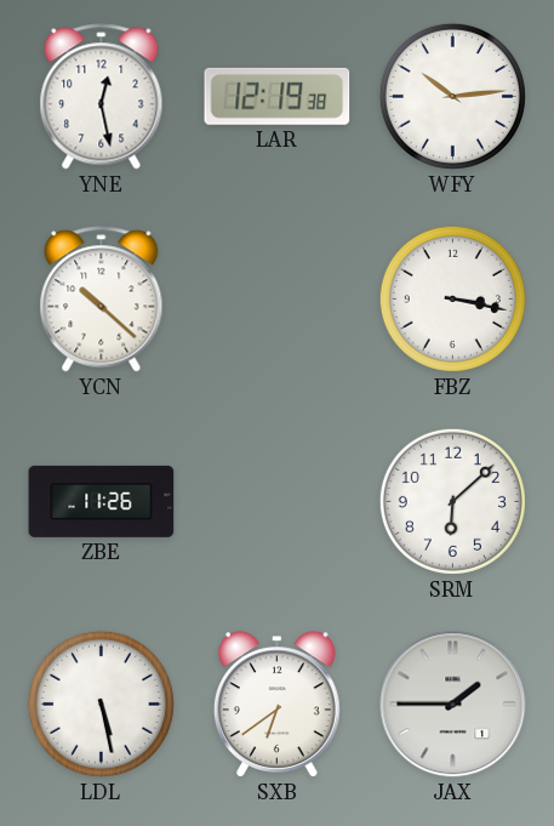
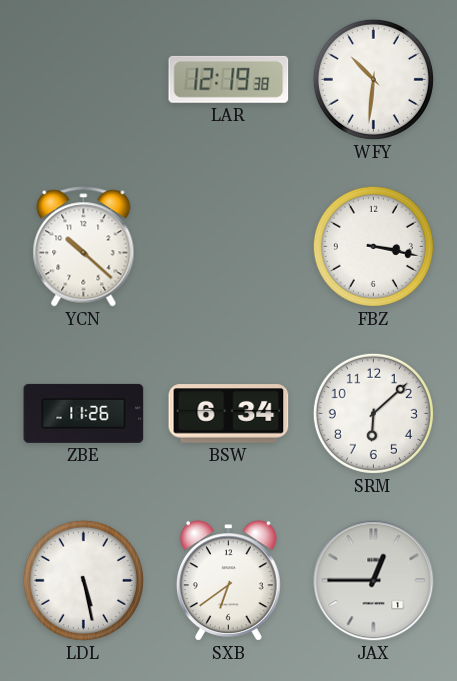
YNE: 12:28 -> none
WFY: 10:14 -> 10:31
BSW: none -> 6:34
JAX: 1:45 -> 12:45
